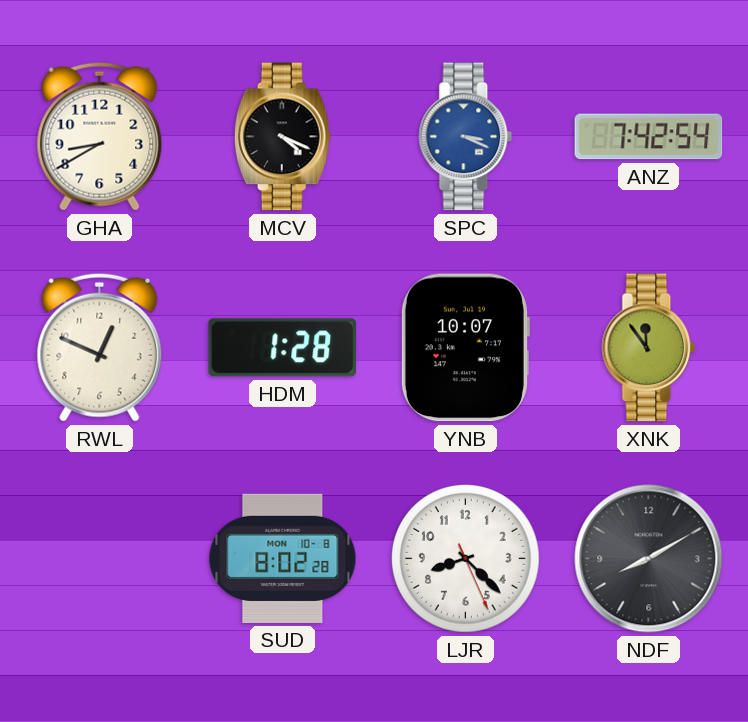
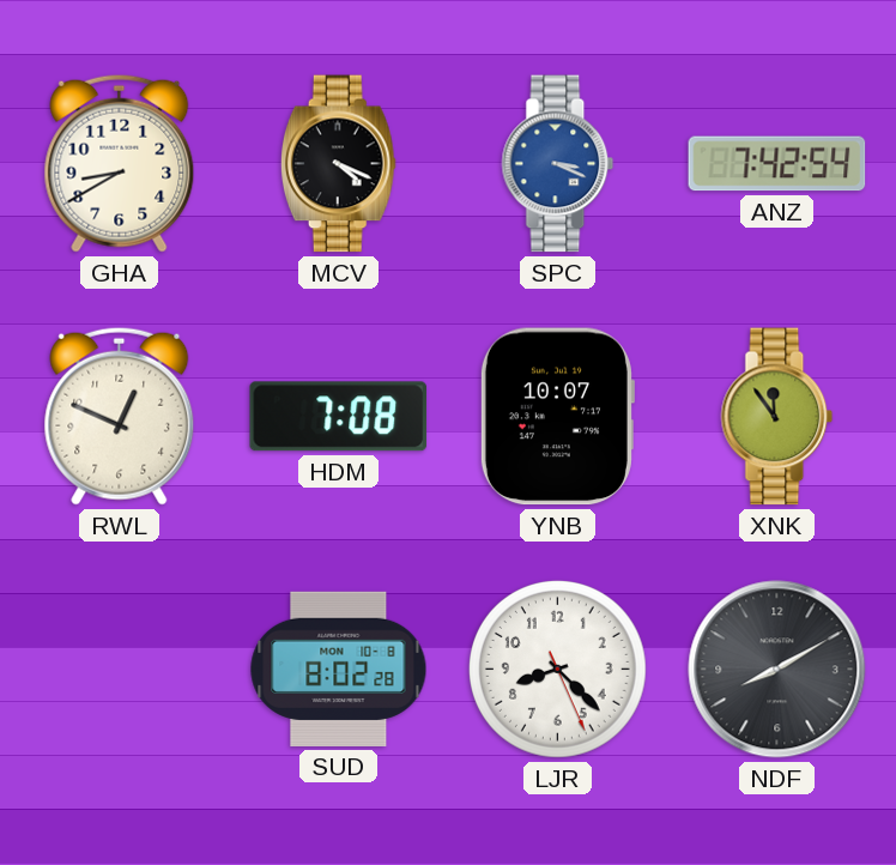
HDM: 1:28 -> 7:08
